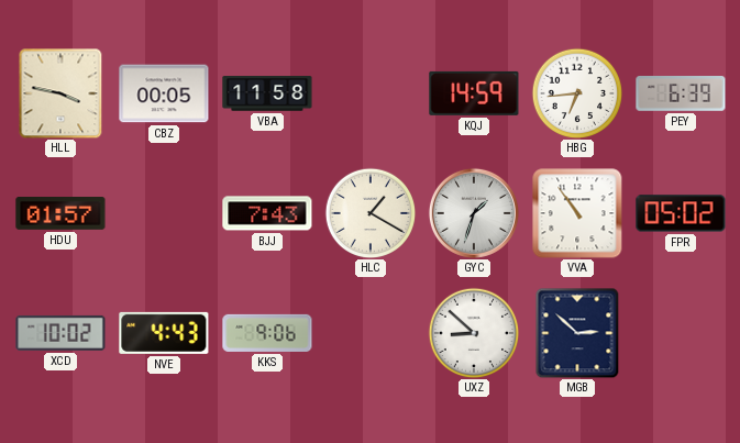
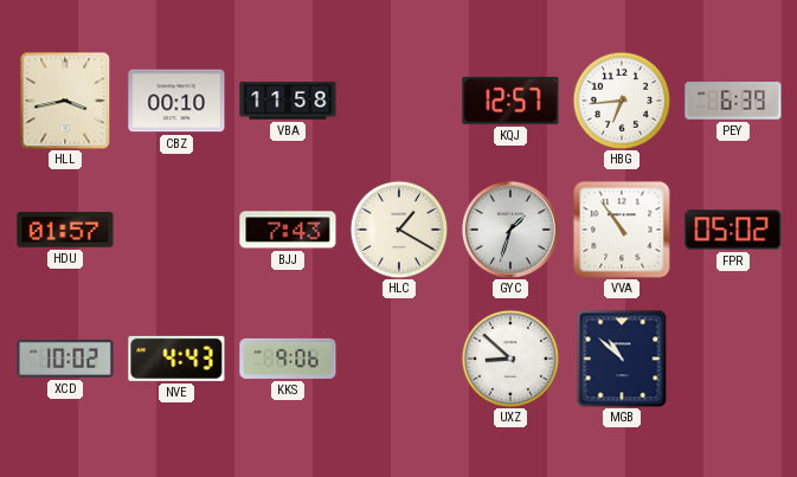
HLL: 3:47 -> 3:43
CBZ: 00:05 -> 00:10
KQJ: 14:59 -> 12:57
MGB: 2:52 -> 10:52
